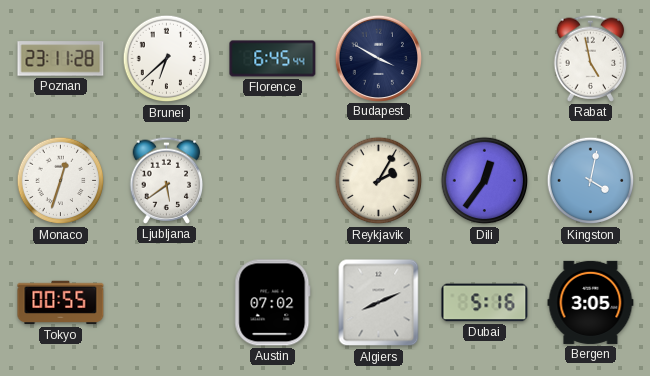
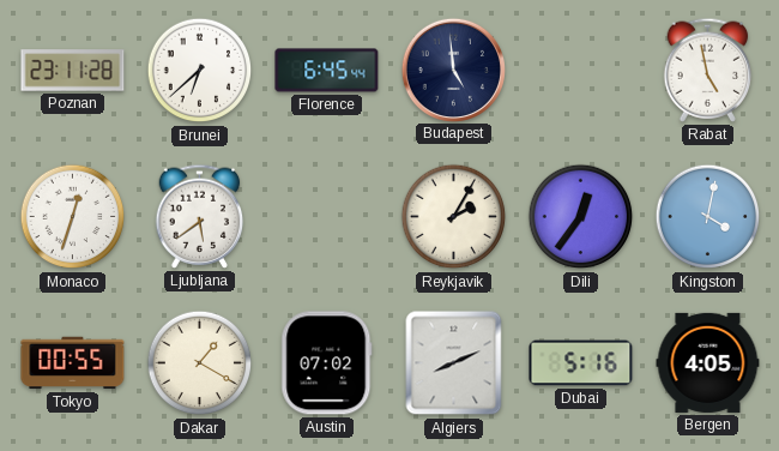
Budapest: 3:50 -> 4:59
Dakar: none -> 1:20
Bergen: 3:05 -> 4:05
